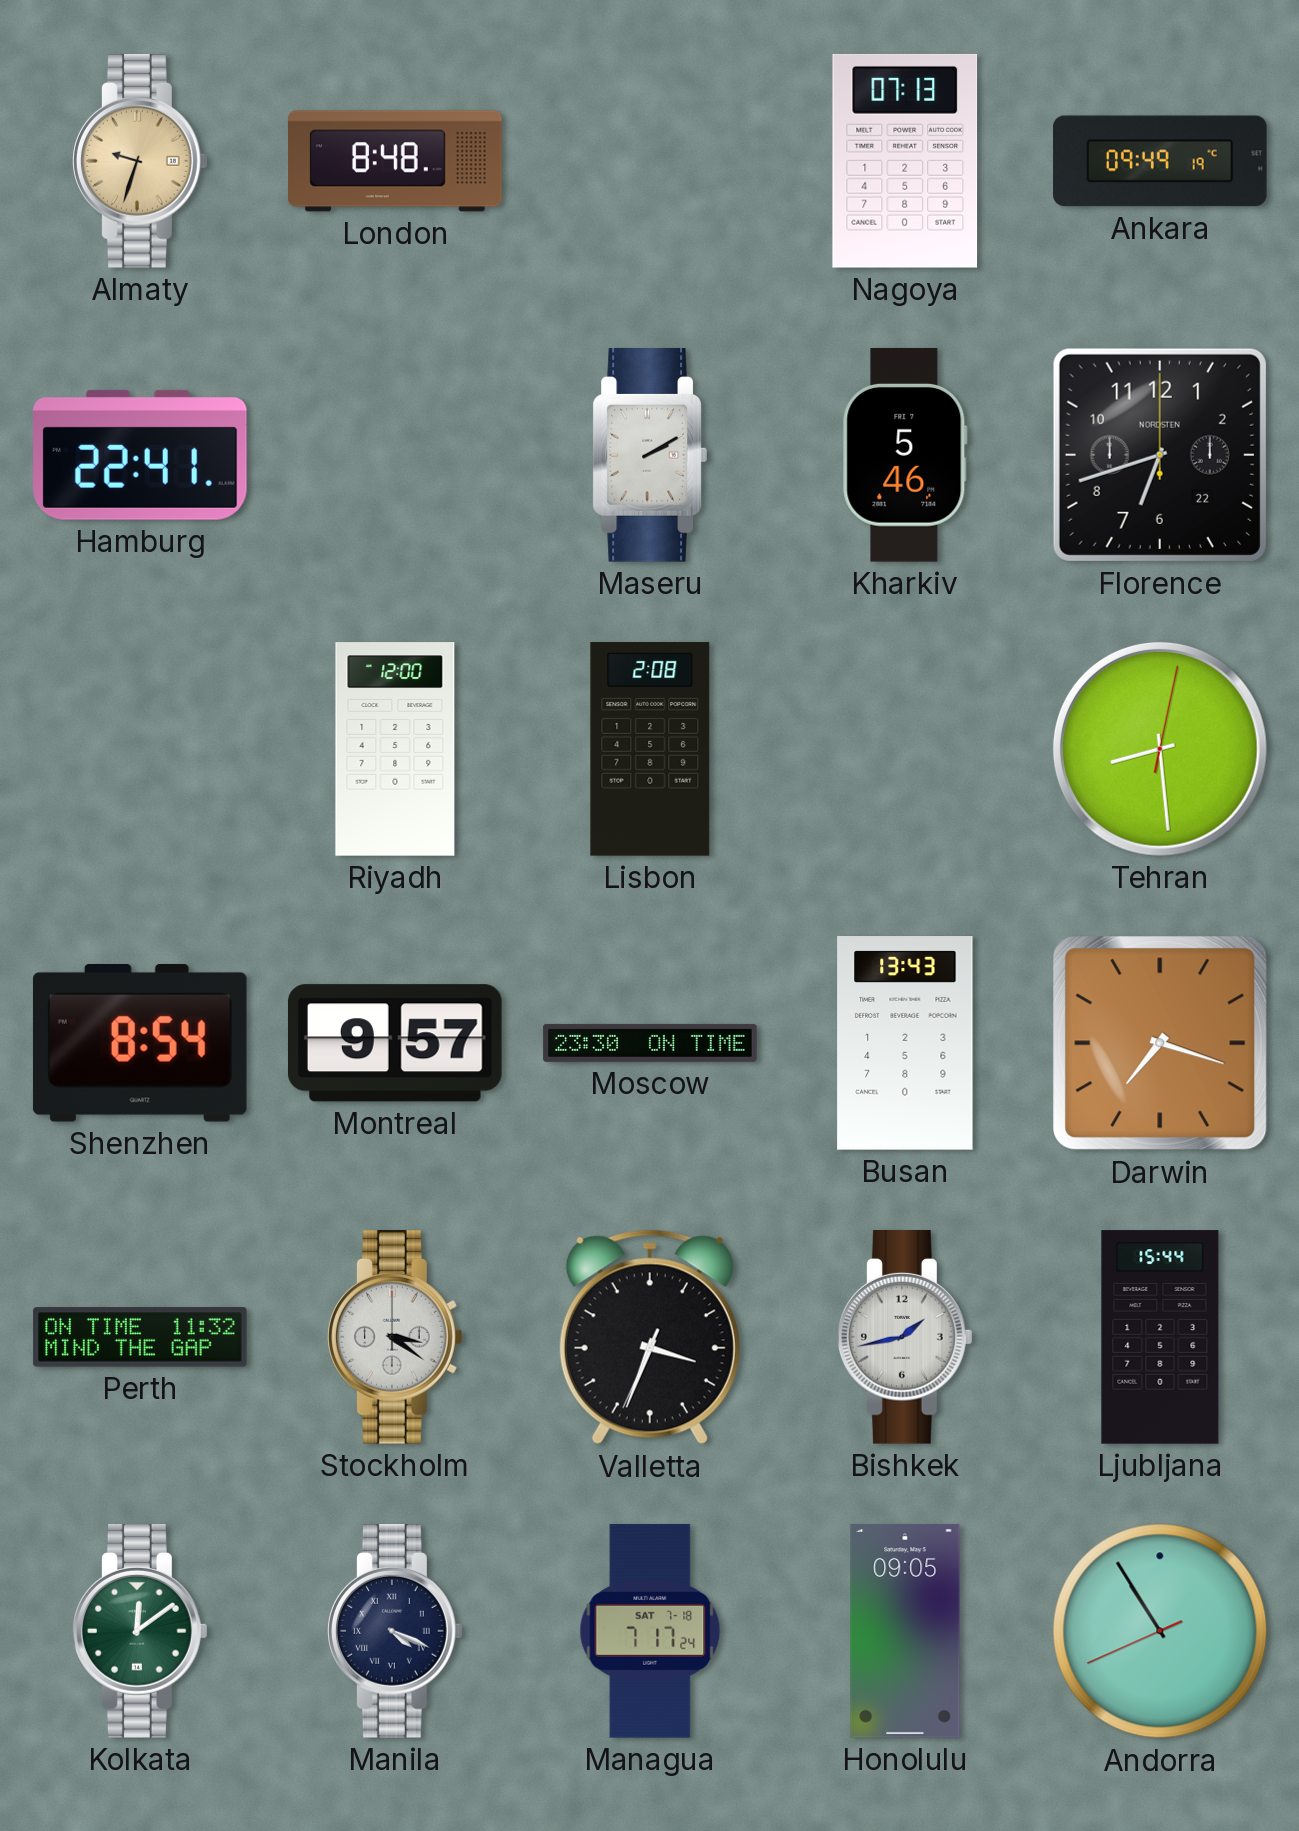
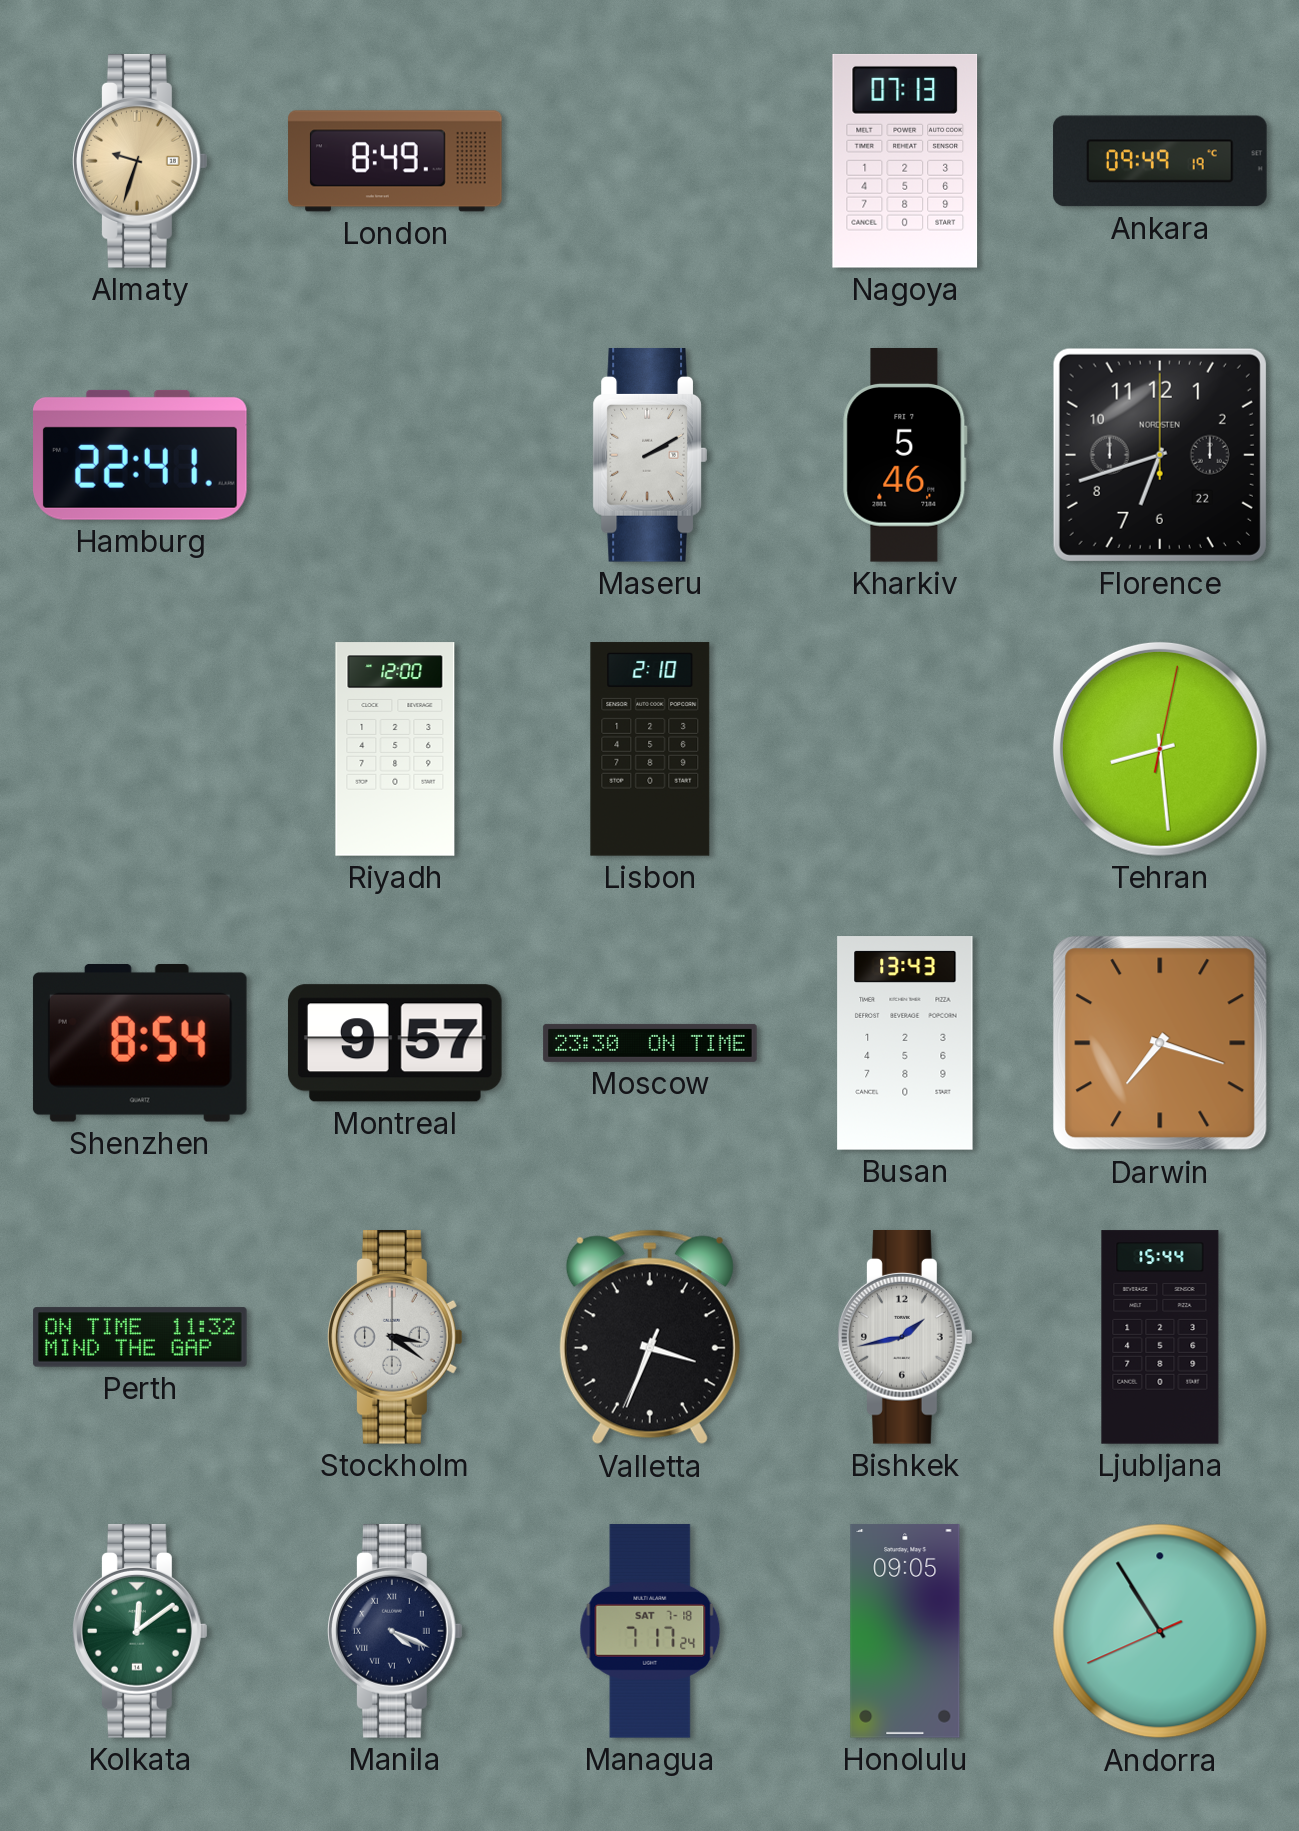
London: 8:48 -> 8:49
Lisbon: 2:08 -> 2:10
